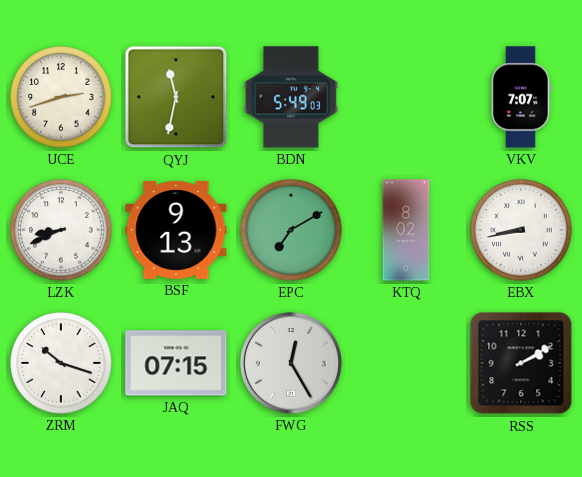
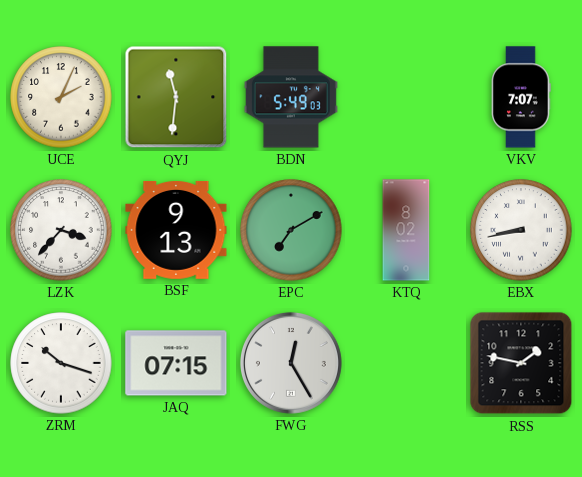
UCE: 2:42 -> 2:04
QYJ: 11:32 -> 11:31
LZK: 8:41 -> 3:37
RSS: 2:10 -> 1:47
